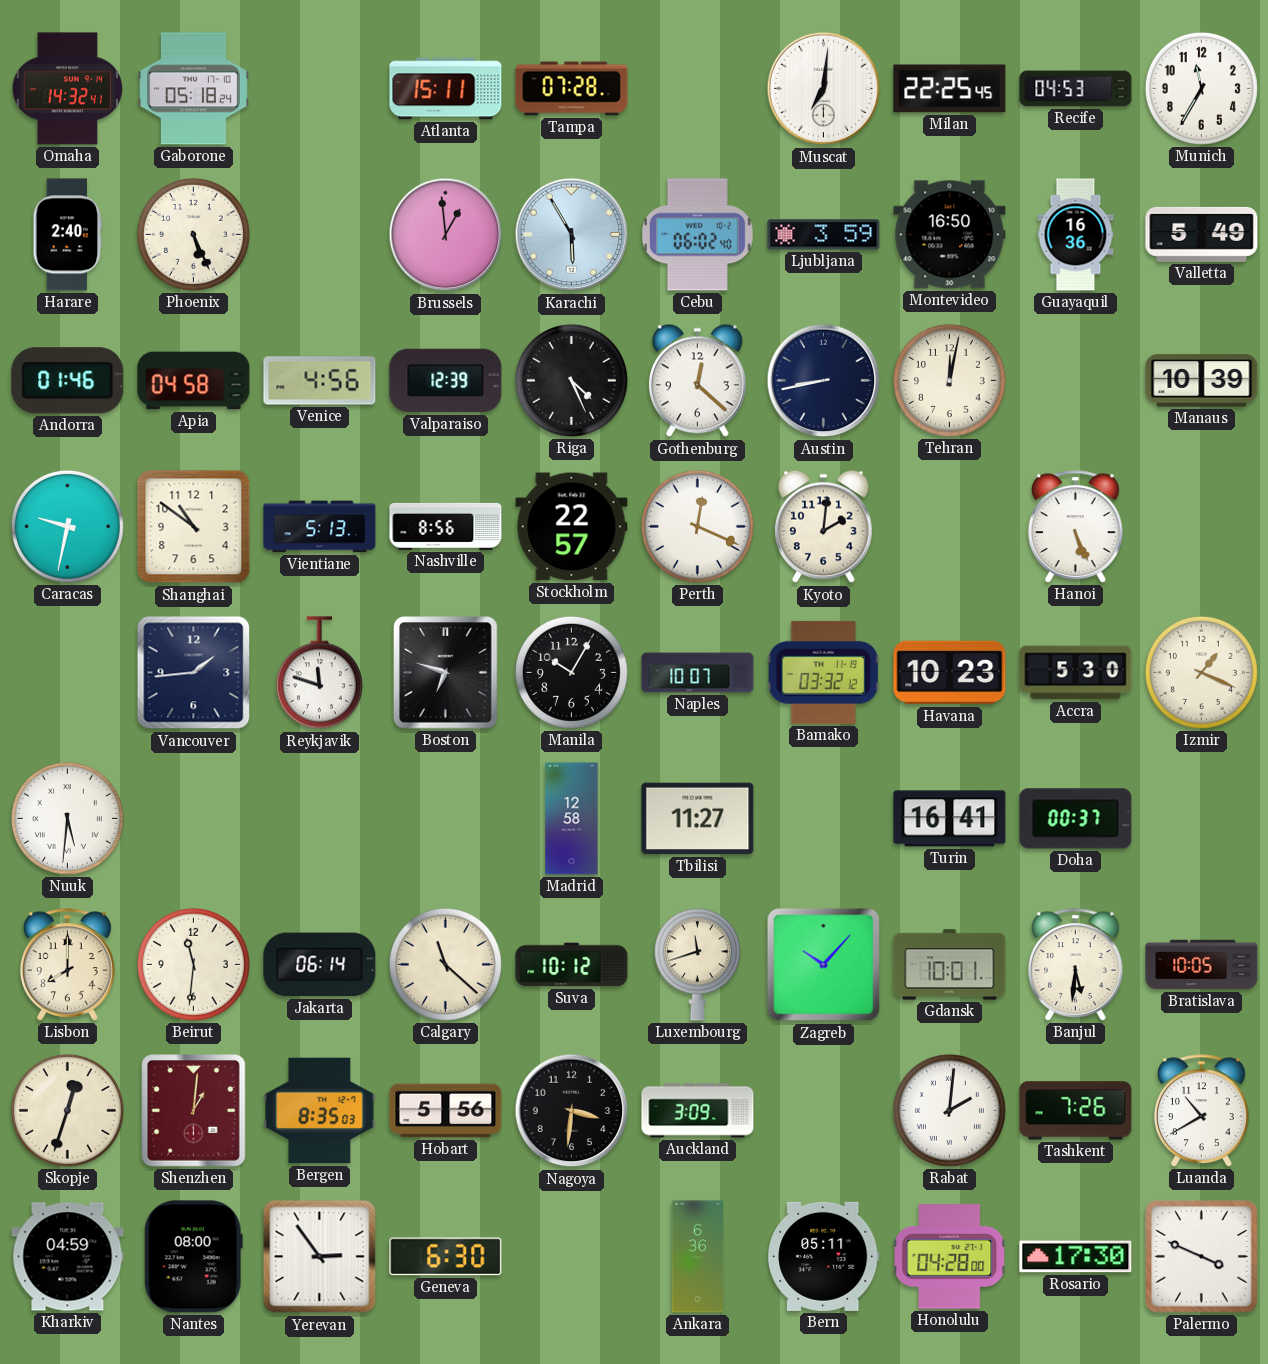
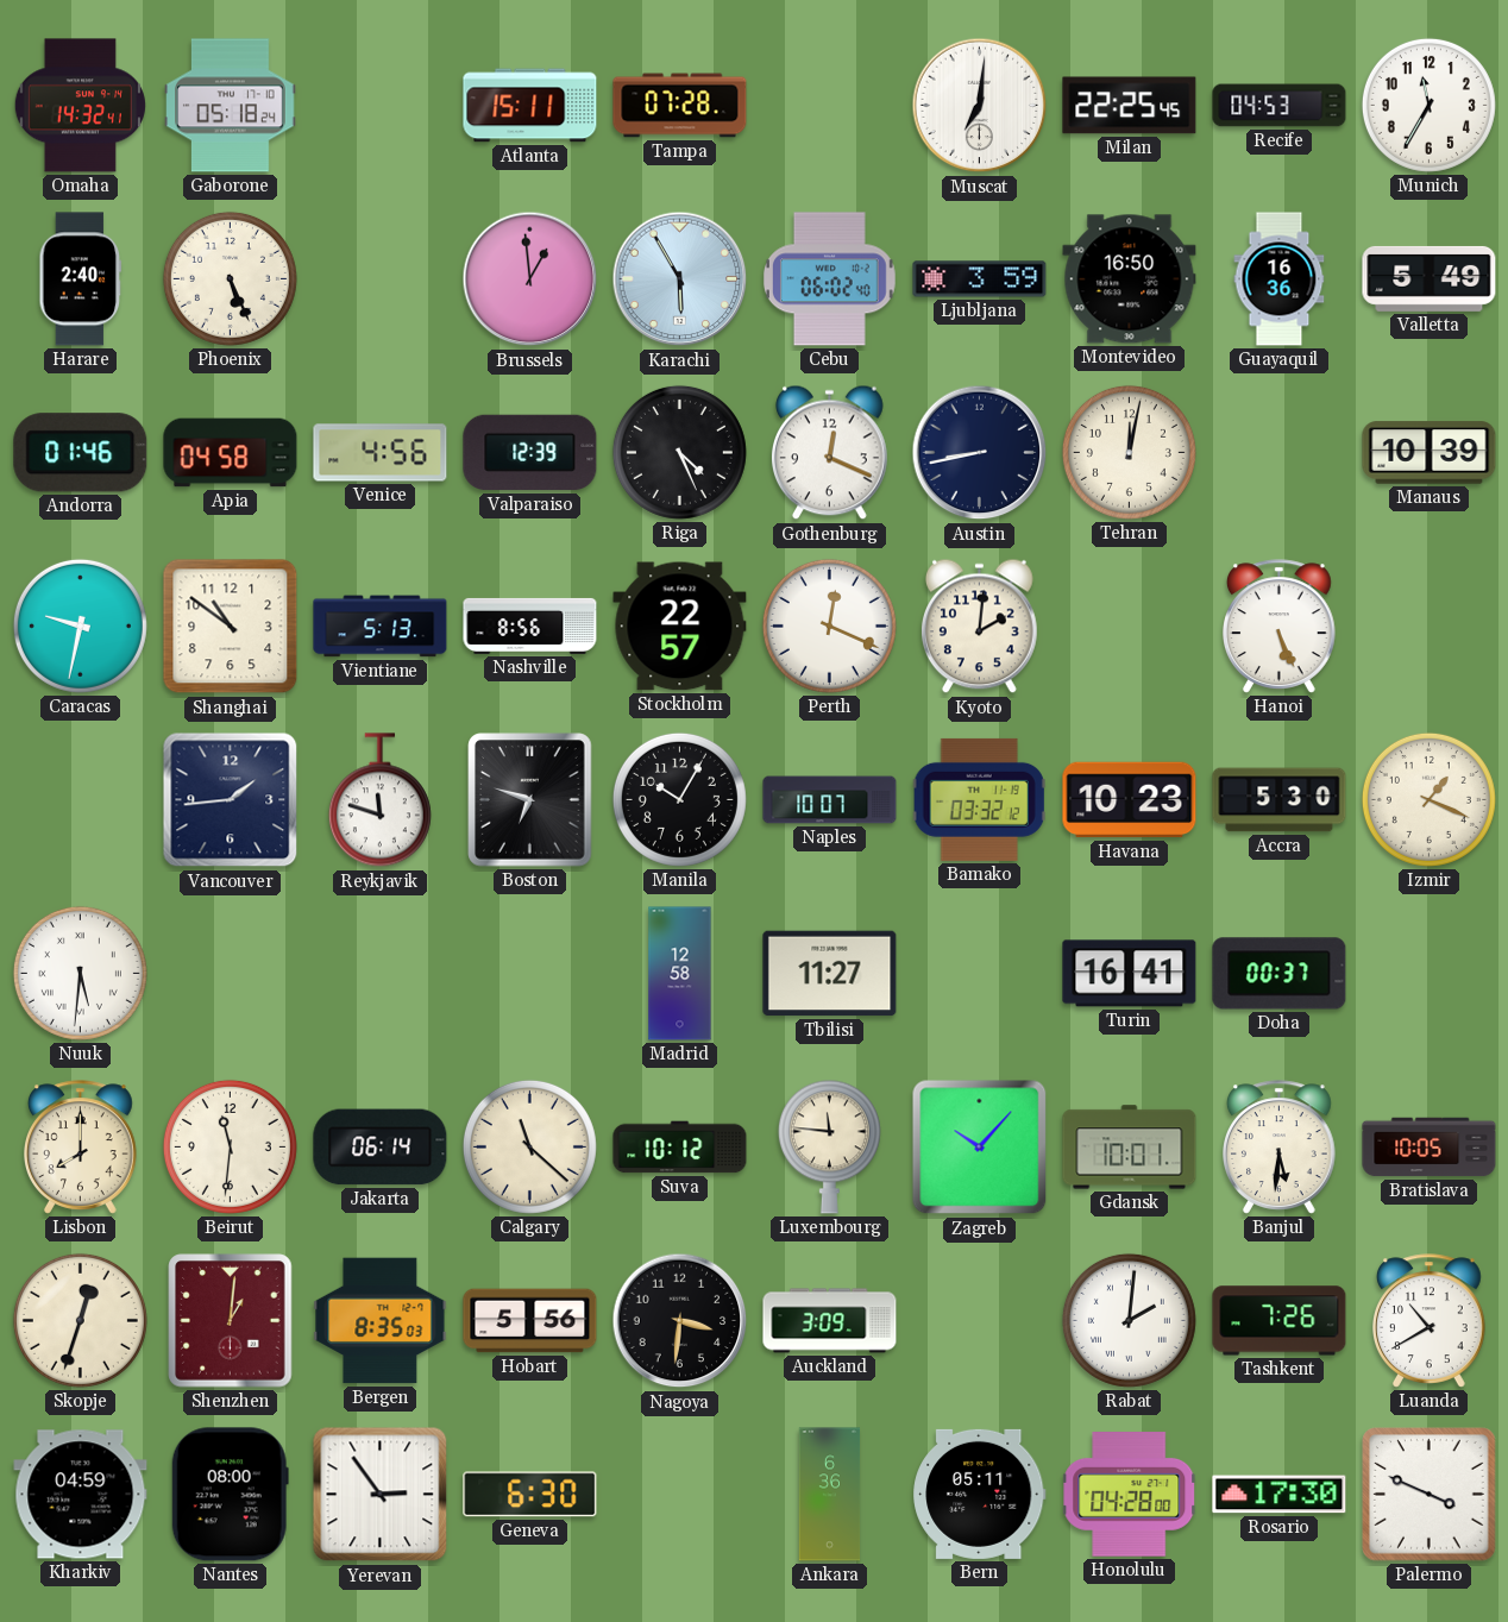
Gothenburg: 12:22 -> 12:19
Luxembourg: 11:42 -> 11:46
